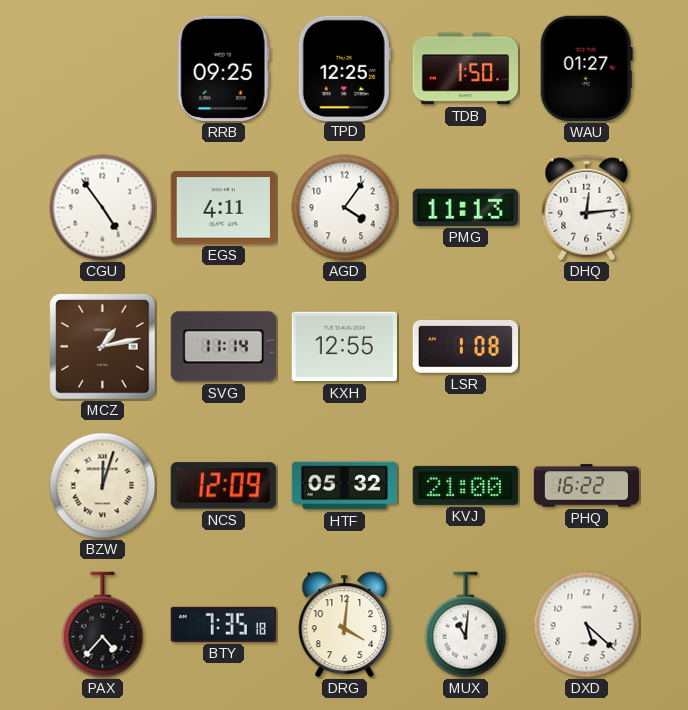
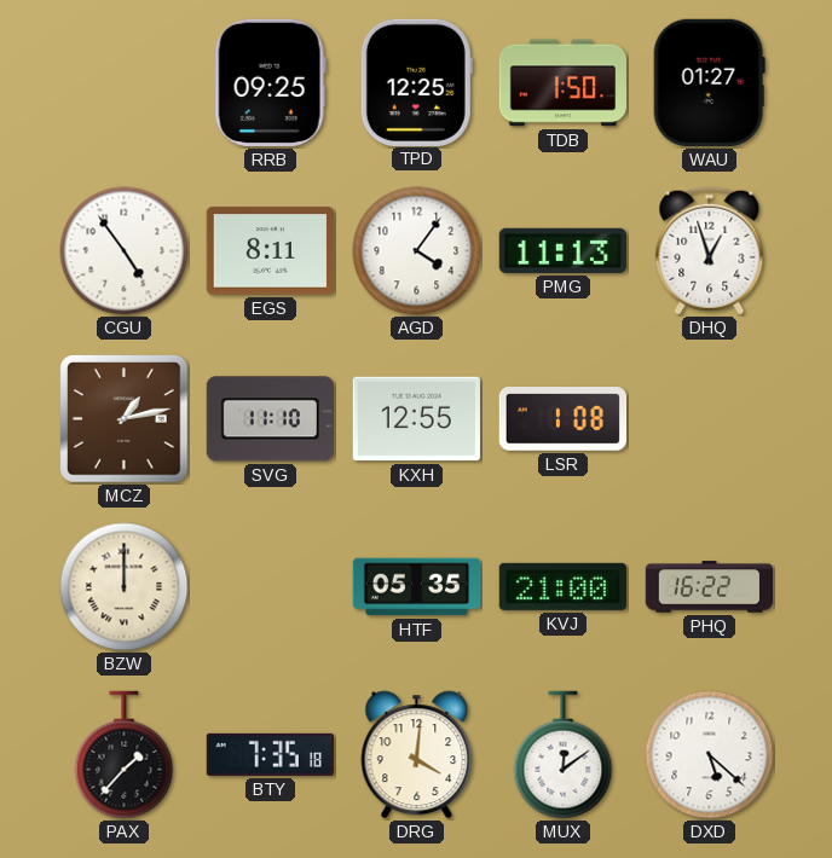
EGS: 4:11 -> 8:11
DHQ: 12:14 -> 12:57
SVG: 11:14 -> 11:10
BZW: 12:03 -> 12:00
NCS: 12:09 -> none
HTF: 05:32 -> 05:35
PAX: 4:37 -> 1:37
MUX: 11:01 -> 12:09
